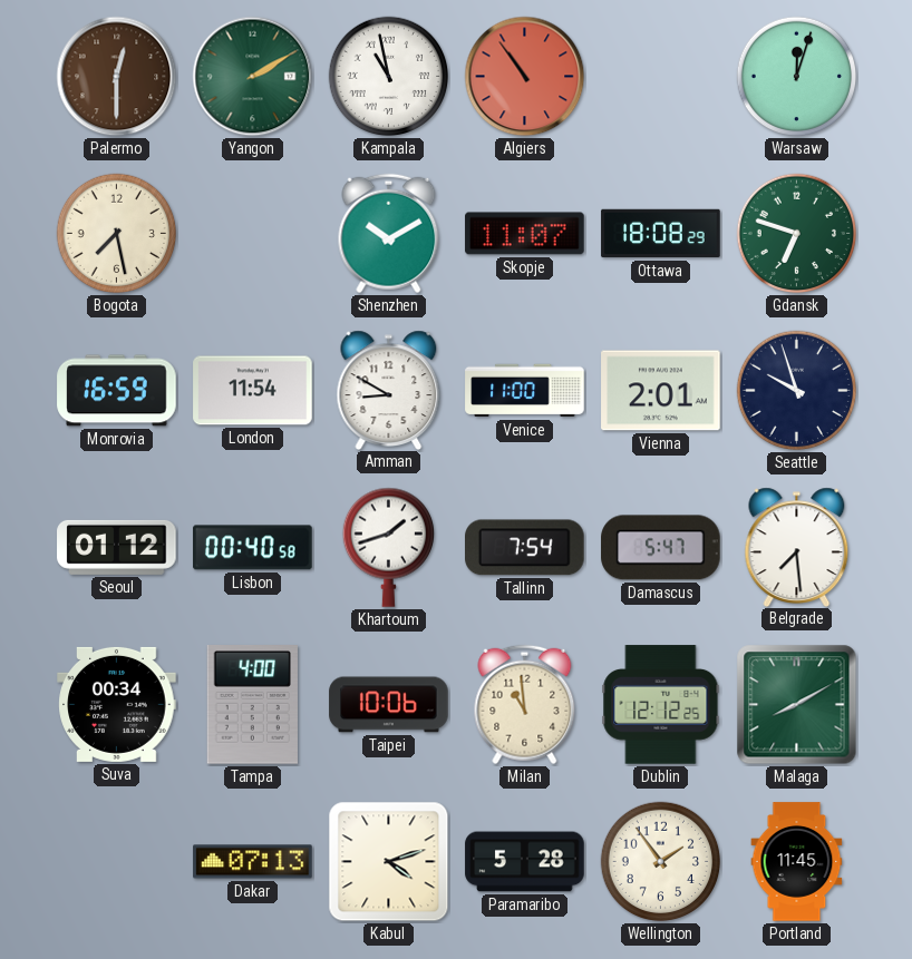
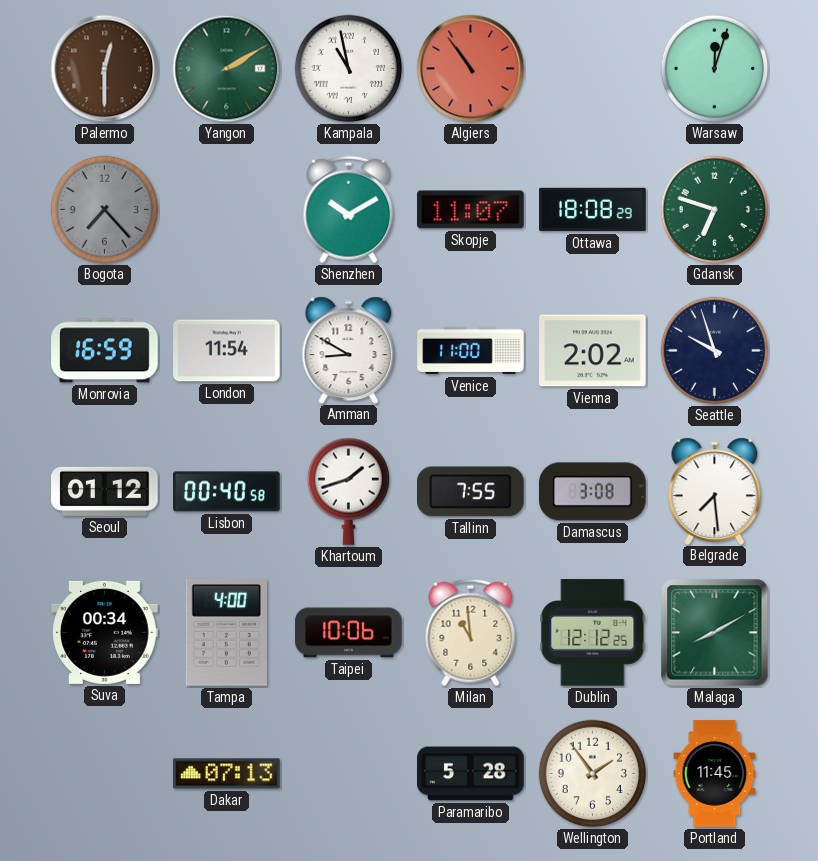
Bogota: 7:28 -> 7:23
Bogota dial: cream -> grey
Vienna: 2:01 -> 2:02
Tallinn: 7:54 -> 7:55
Damascus: 5:47 -> 3:08
Kabul: 4:12 -> none
